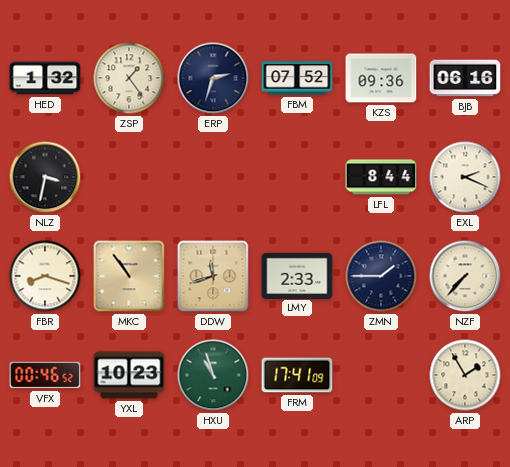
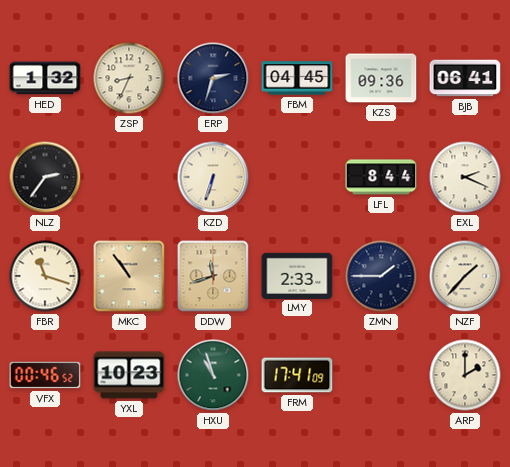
ZSP: 1:24 -> 8:34
FBM: 07:52 -> 04:45
BJB: 06:16 -> 06:41
NLZ: 3:32 -> 2:36
KZD: none -> 6:33
FBR: 8:18 -> 11:18
NZF: 7:37 -> 1:37
ARP: 1:55 -> 2:00
